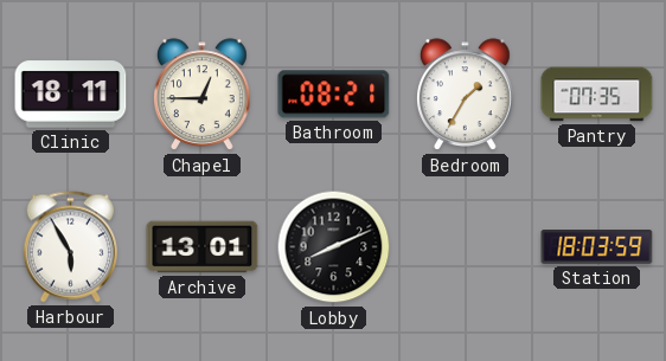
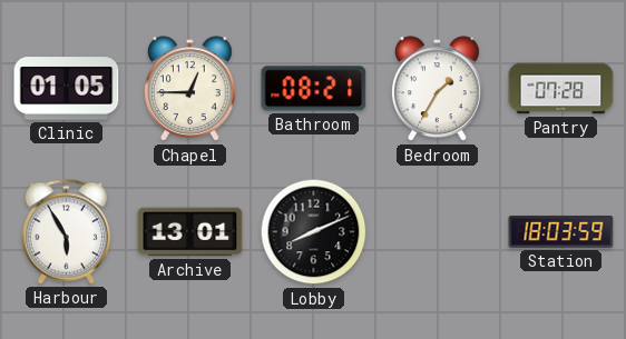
Clinic: 18:11 -> 01:05
Pantry: 07:35 -> 07:28
